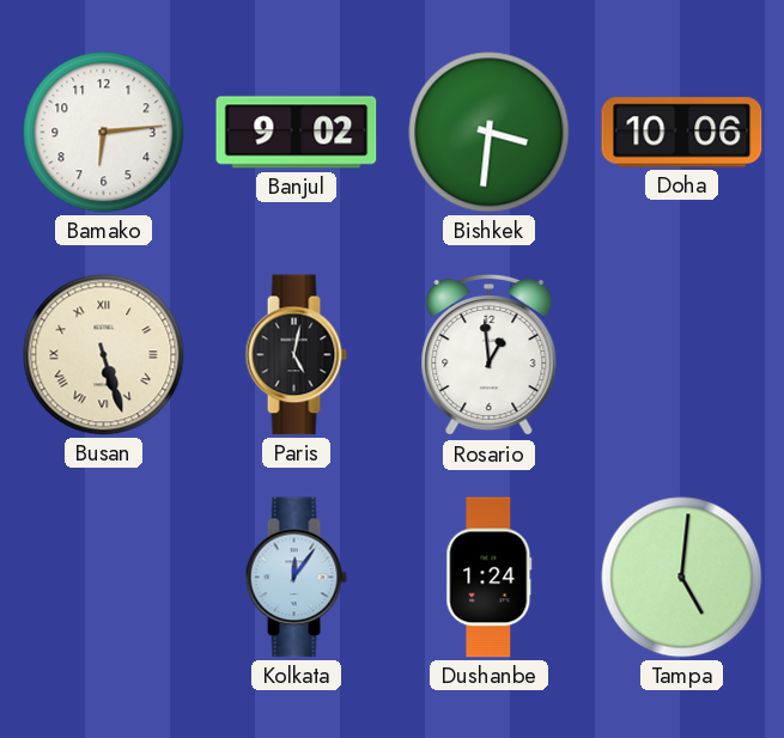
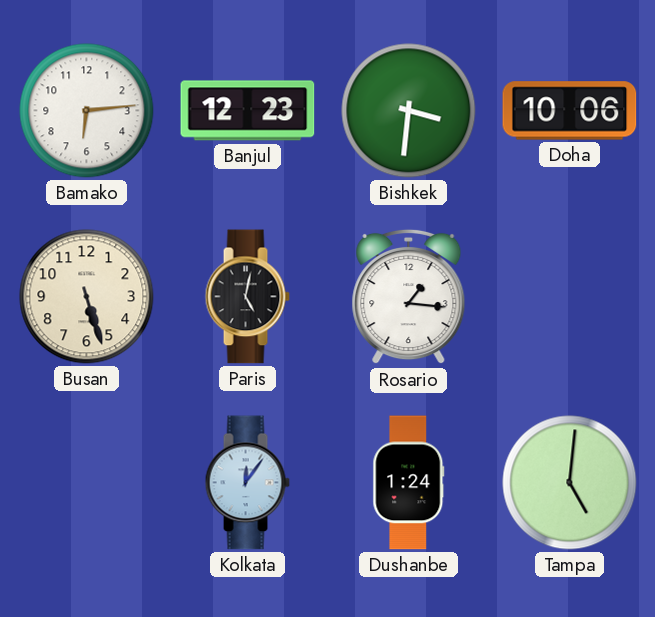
Banjul: 9:02 -> 12:23
Busan numerals: Roman -> Arabic
Rosario: 12:59 -> 1:16
